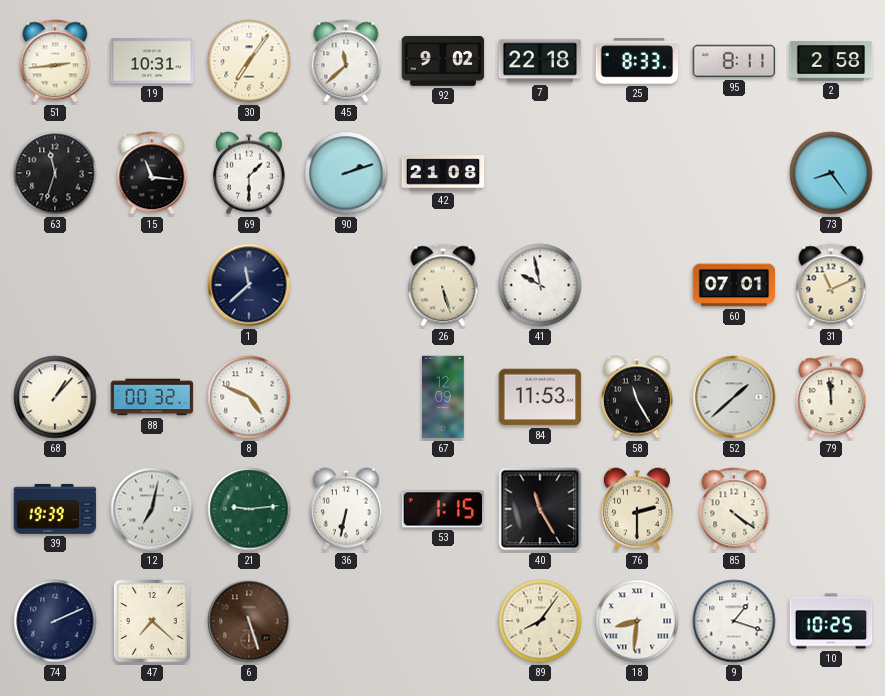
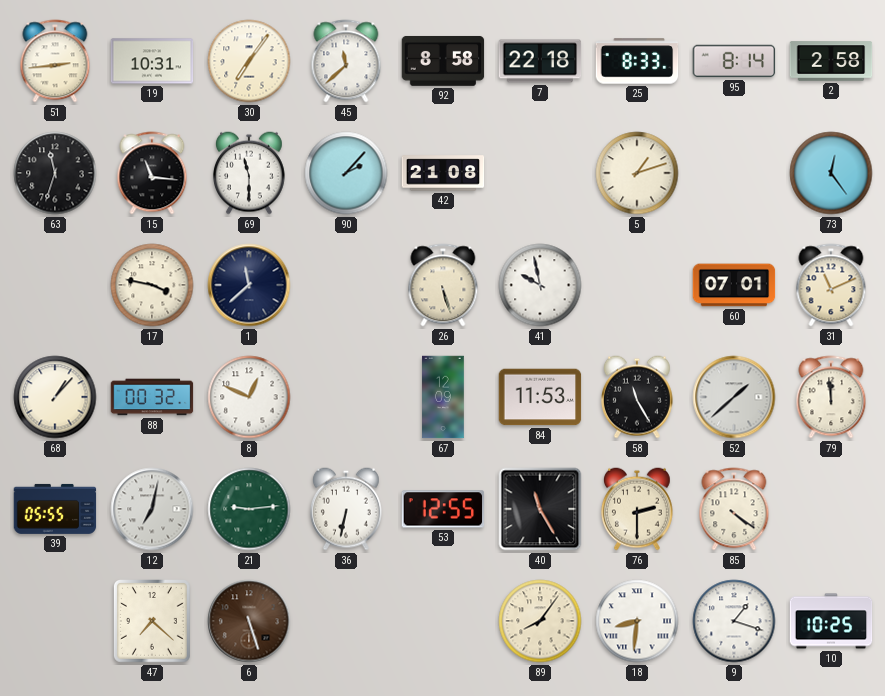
92: 9:02 -> 8:58
95: 8:11 -> 8:14
69: 1:30 -> 11:30
90: 2:12 -> 2:07
5: none -> 1:12
73: 8:24 -> 12:24
17: none -> 3:47
8: 4:49 -> 12:49
39: 19:39 -> 05:55
53: 1:15 -> 12:55
74: 2:11 -> none
